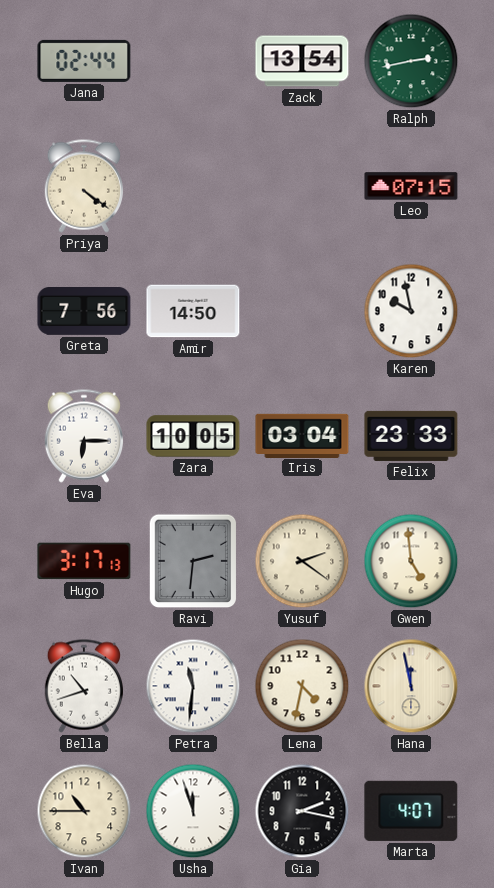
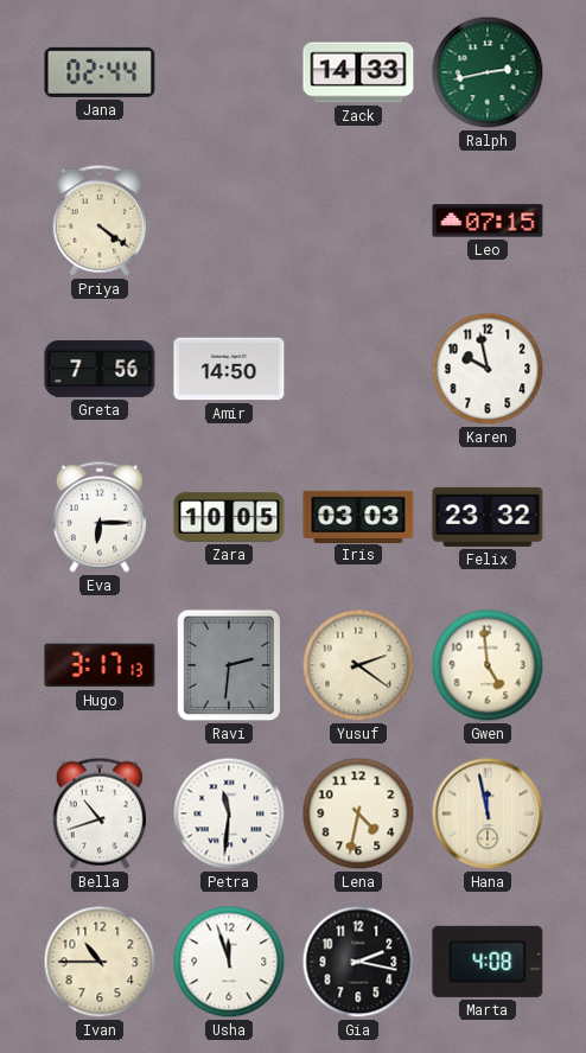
Zack: 13:54 -> 14:33
Iris: 03:04 -> 03:03
Felix: 23:33 -> 23:32
Marta: 4:07 -> 4:08
